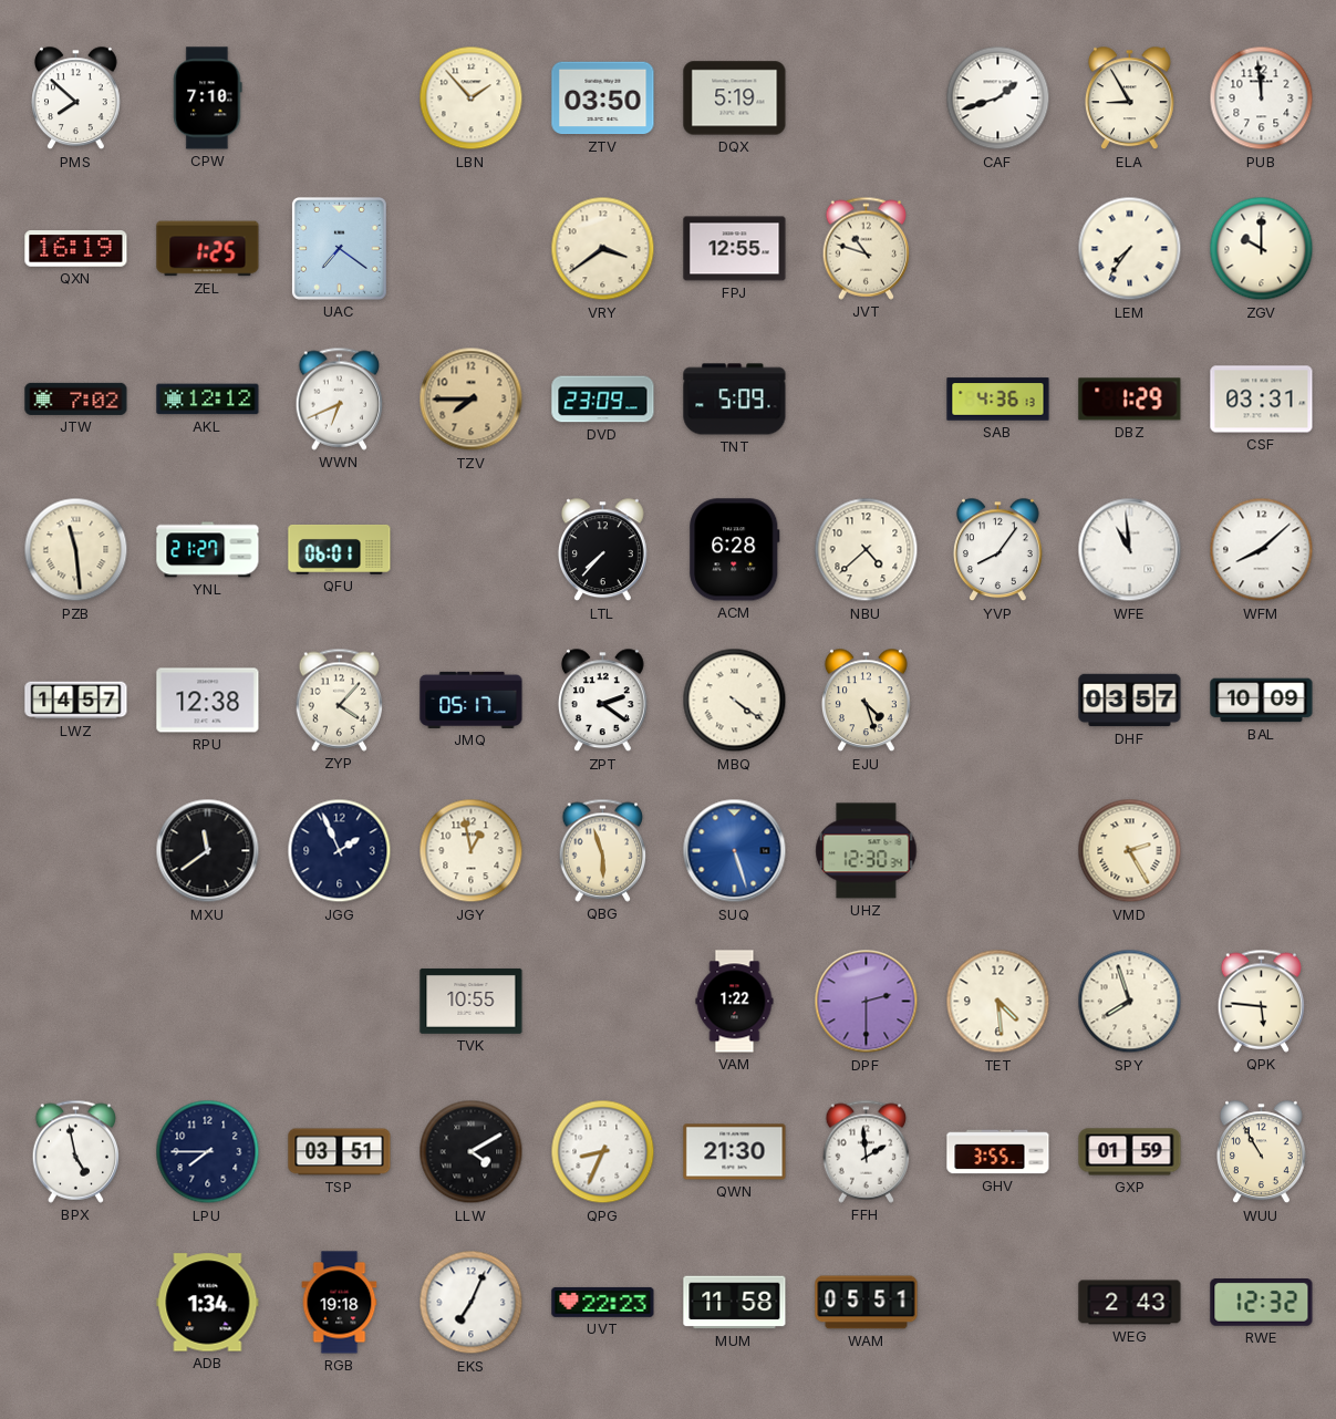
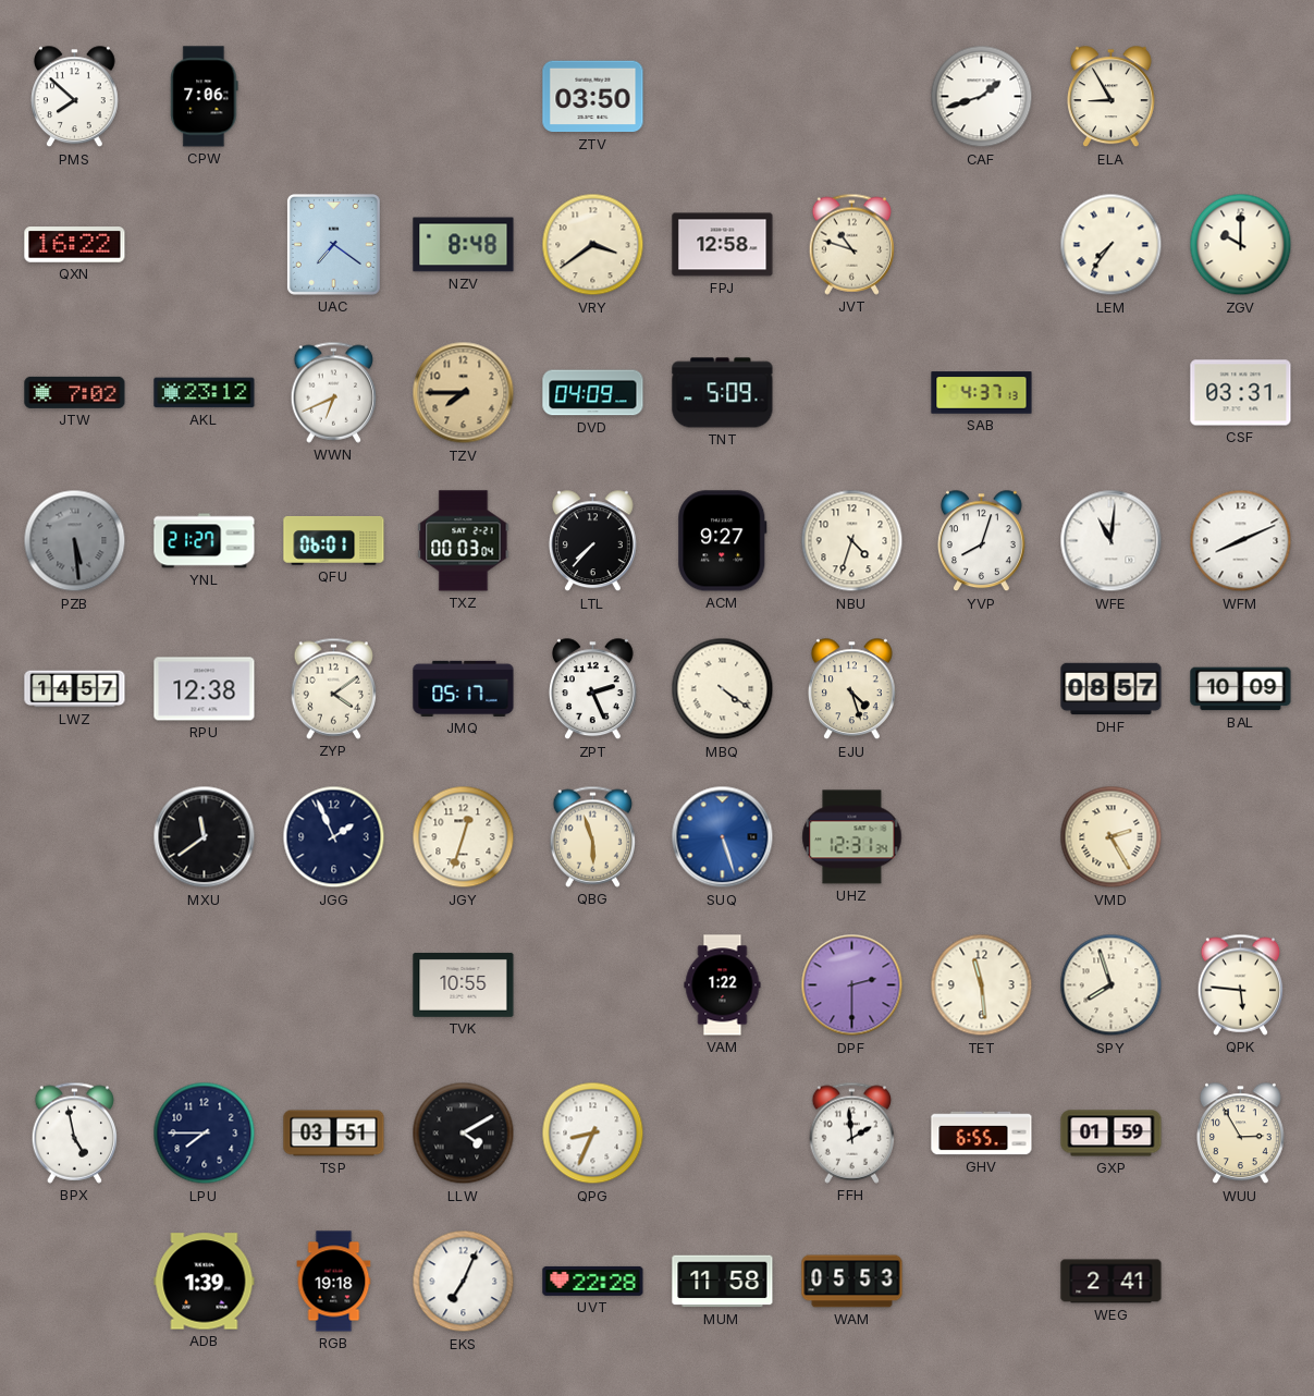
CPW: 7:10 -> 7:06
LBN: 1:53 -> none
DQX: 5:19 -> none
PUB: 11:59 -> none
QXN: 16:19 -> 16:22
ZEL: 1:25 -> none
NZV: none -> 8:48
FPJ: 12:55 -> 12:58
AKL: 12:12 -> 23:12
DVD: 23:09 -> 04:09
SAB: 4:36 -> 4:37
DBZ: 1:29 -> none
PZB: 11:29 -> 5:29
PZB dial: cream -> grey
TXZ: none -> 00:03
ACM: 6:28 -> 9:27
NBU: 4:38 -> 4:33
YVP: 8:06 -> 8:03
WFE: 10:59 -> 11:01
WFM: 8:08 -> 8:11
ZYP: 4:07 -> 4:09
ZPT: 2:21 -> 2:26
DHF: 03:57 -> 08:57
JGY: 12:58 -> 12:33
UHZ: 12:30 -> 12:31
TET: 4:29 -> 11:29
QWN: 21:30 -> none
GHV: 3:55 -> 6:55
WUU: 10:55 -> 2:55
ADB: 1:34 -> 1:39
UVT: 22:23 -> 22:28
WAM: 05:51 -> 05:53
WEG: 2:43 -> 2:41
RWE: 12:32 -> none
